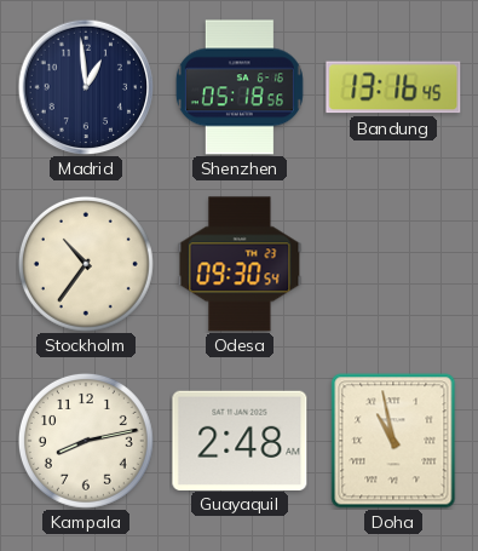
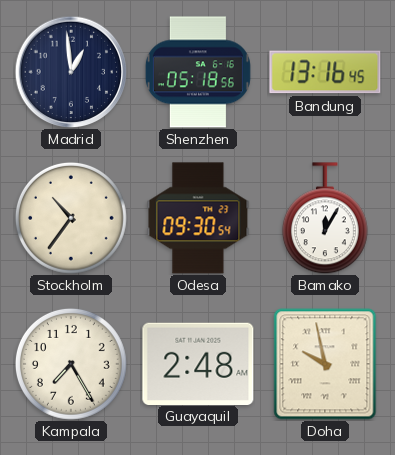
Bamako: none -> 12:05
Kampala: 8:13 -> 7:25
Doha: 10:58 -> 9:58
